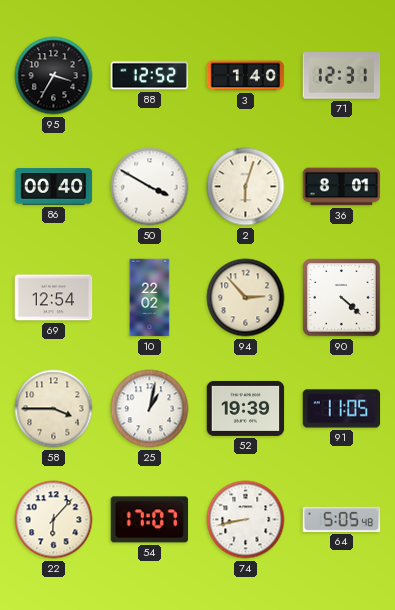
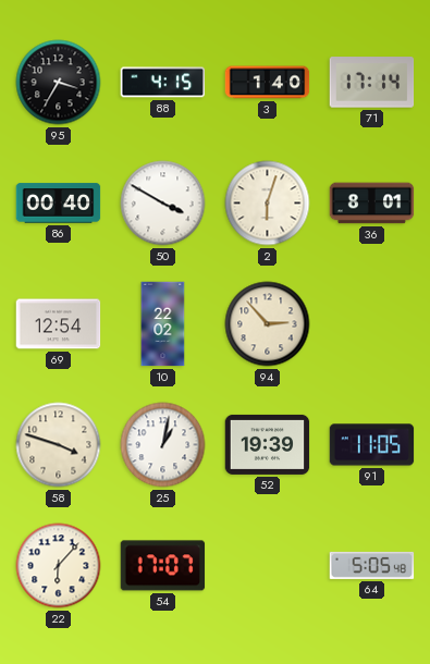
88: 12:52 -> 4:15
71: 12:31 -> 17:14
90: 4:22 -> none
58: 3:45 -> 3:48
74: 8:43 -> none
